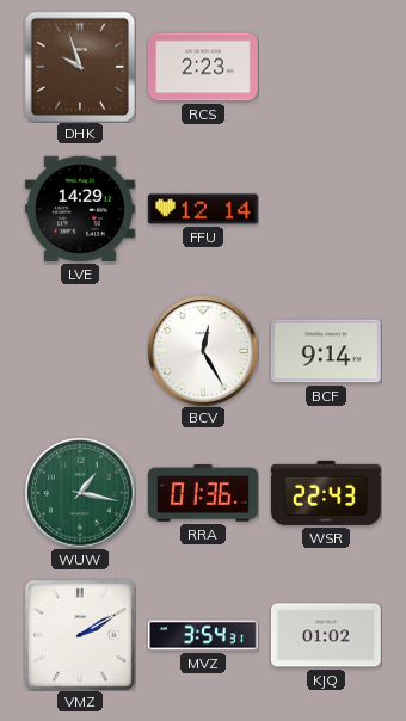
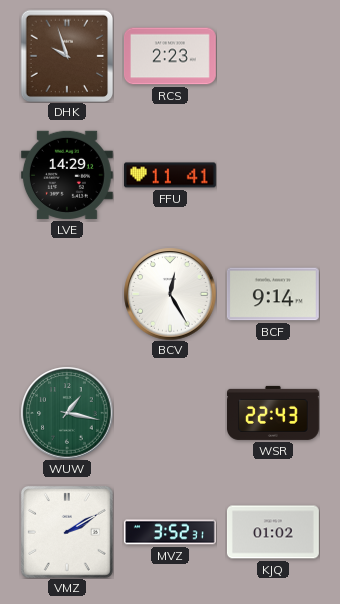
FFU: 12:14 -> 11:41
RRA: 01:36 -> none
MVZ: 3:54 -> 3:52
